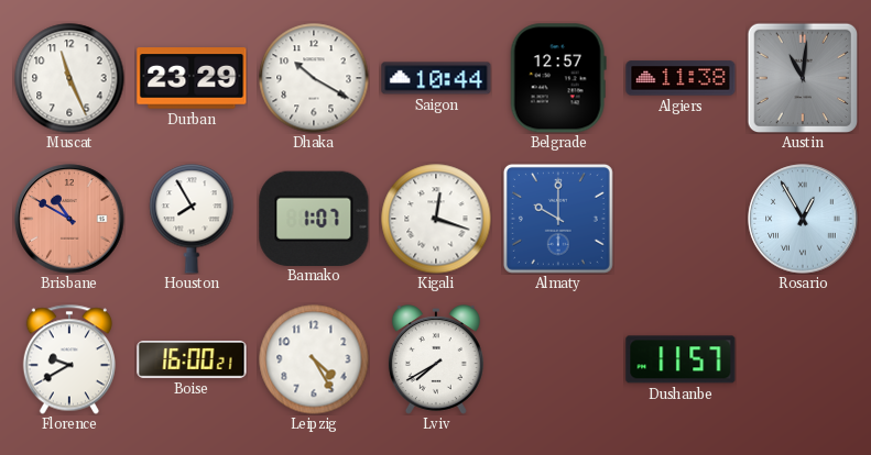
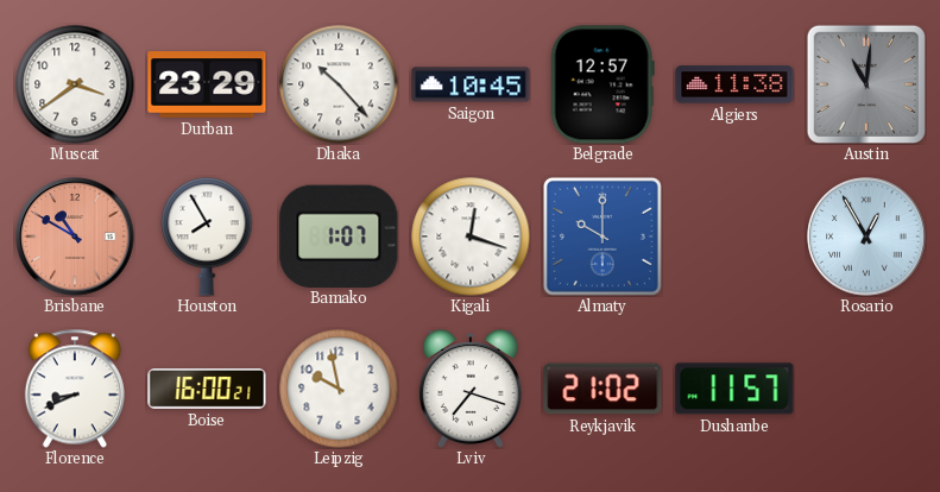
Muscat: 11:26 -> 3:39
Dhaka: 10:20 -> 10:23
Saigon: 10:44 -> 10:45
Florence: 9:40 -> 8:41
Leipzig: 4:25 -> 9:58
Lviv: 7:40 -> 7:18
Reykjavik: none -> 21:02
